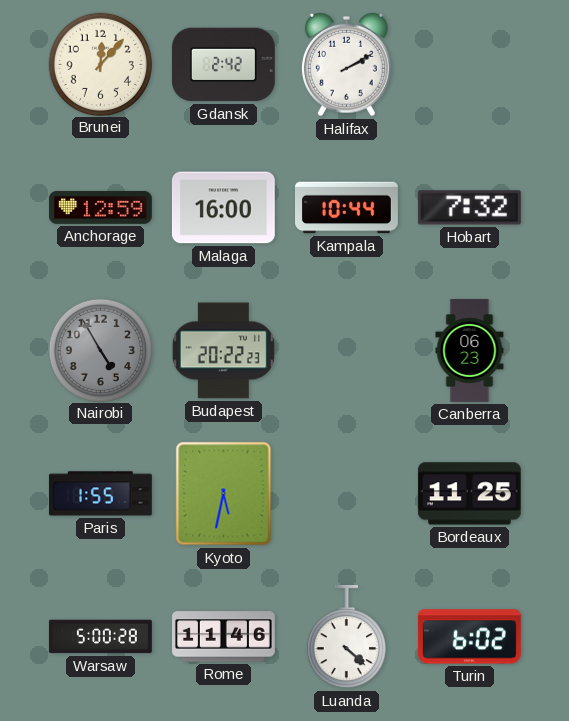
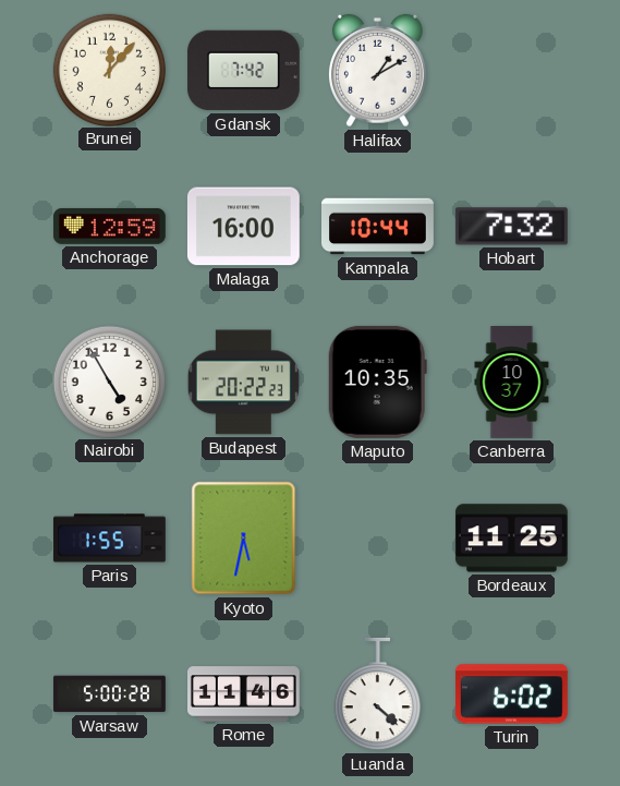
Gdansk: 2:42 -> 7:42
Halifax: 2:10 -> 1:10
Nairobi dial: grey -> white
Maputo: none -> 10:35
Canberra: 06:23 -> 10:37
